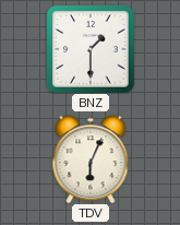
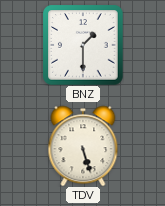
TDV: 6:04 -> 5:27
